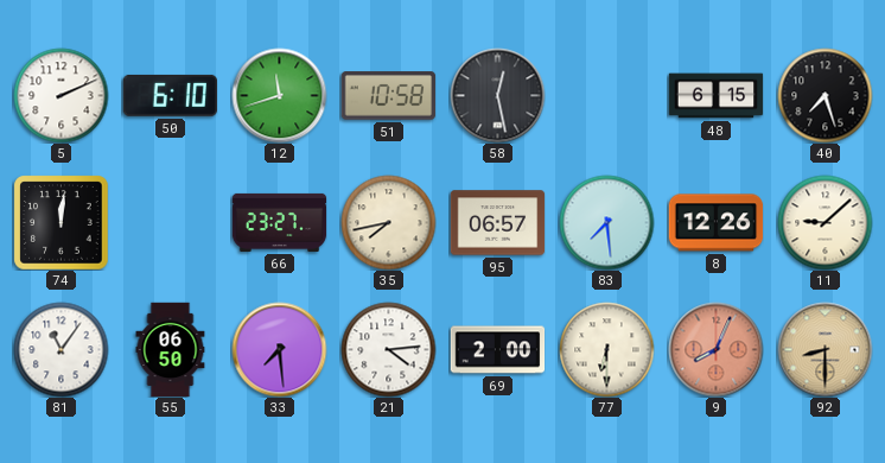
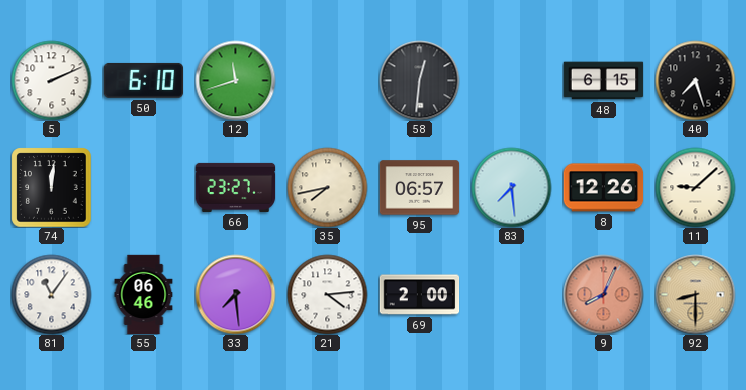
51: 10:58 -> none
58: 12:28 -> 12:31
55: 06:50 -> 06:46
77: 6:30 -> none
